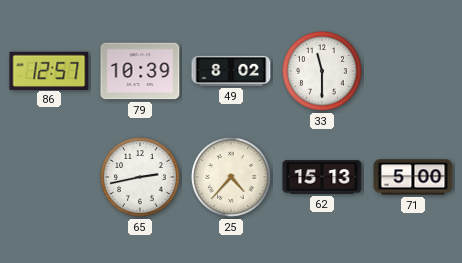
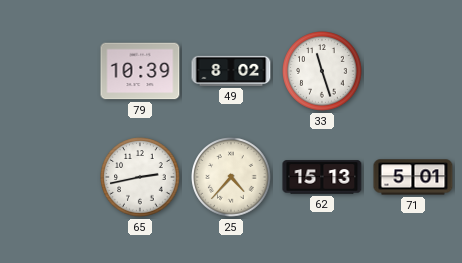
86: 12:57 -> none
33: 11:30 -> 11:27
71: 5:00 -> 5:01
